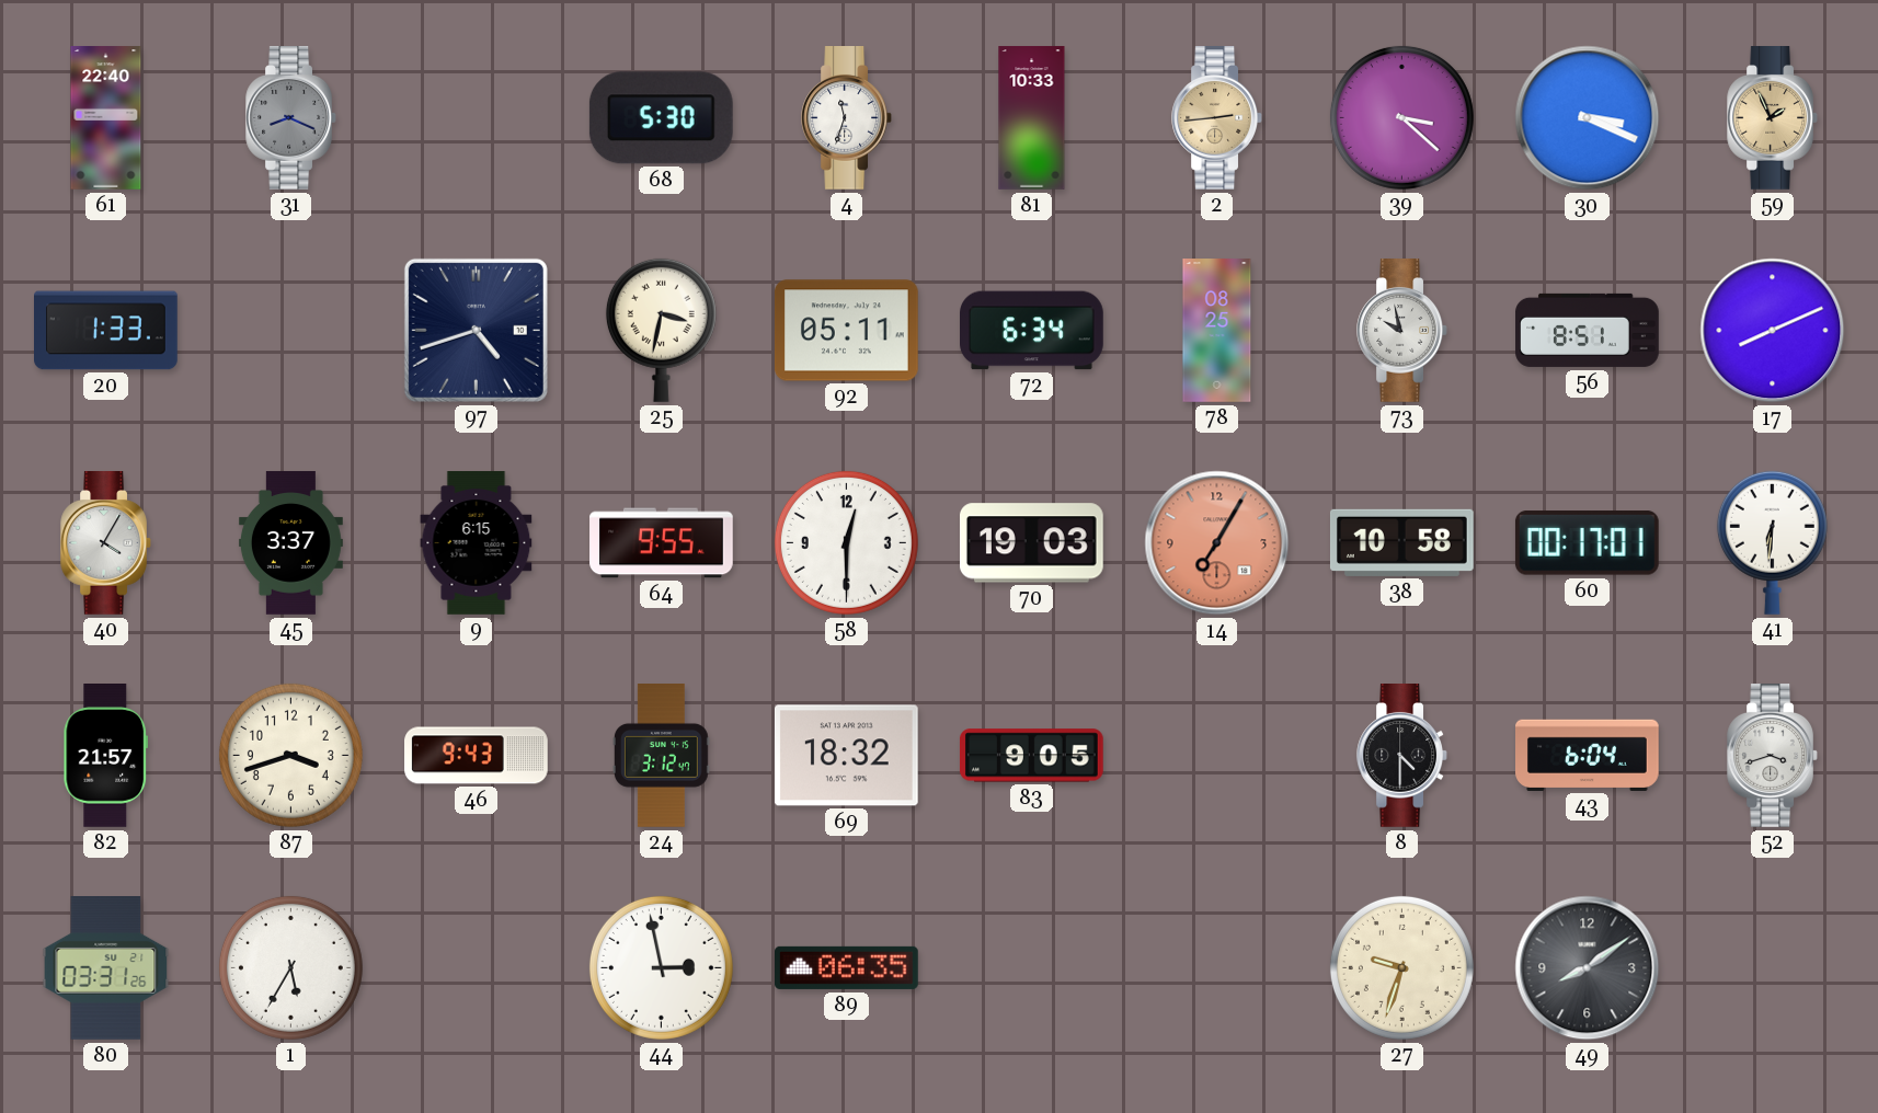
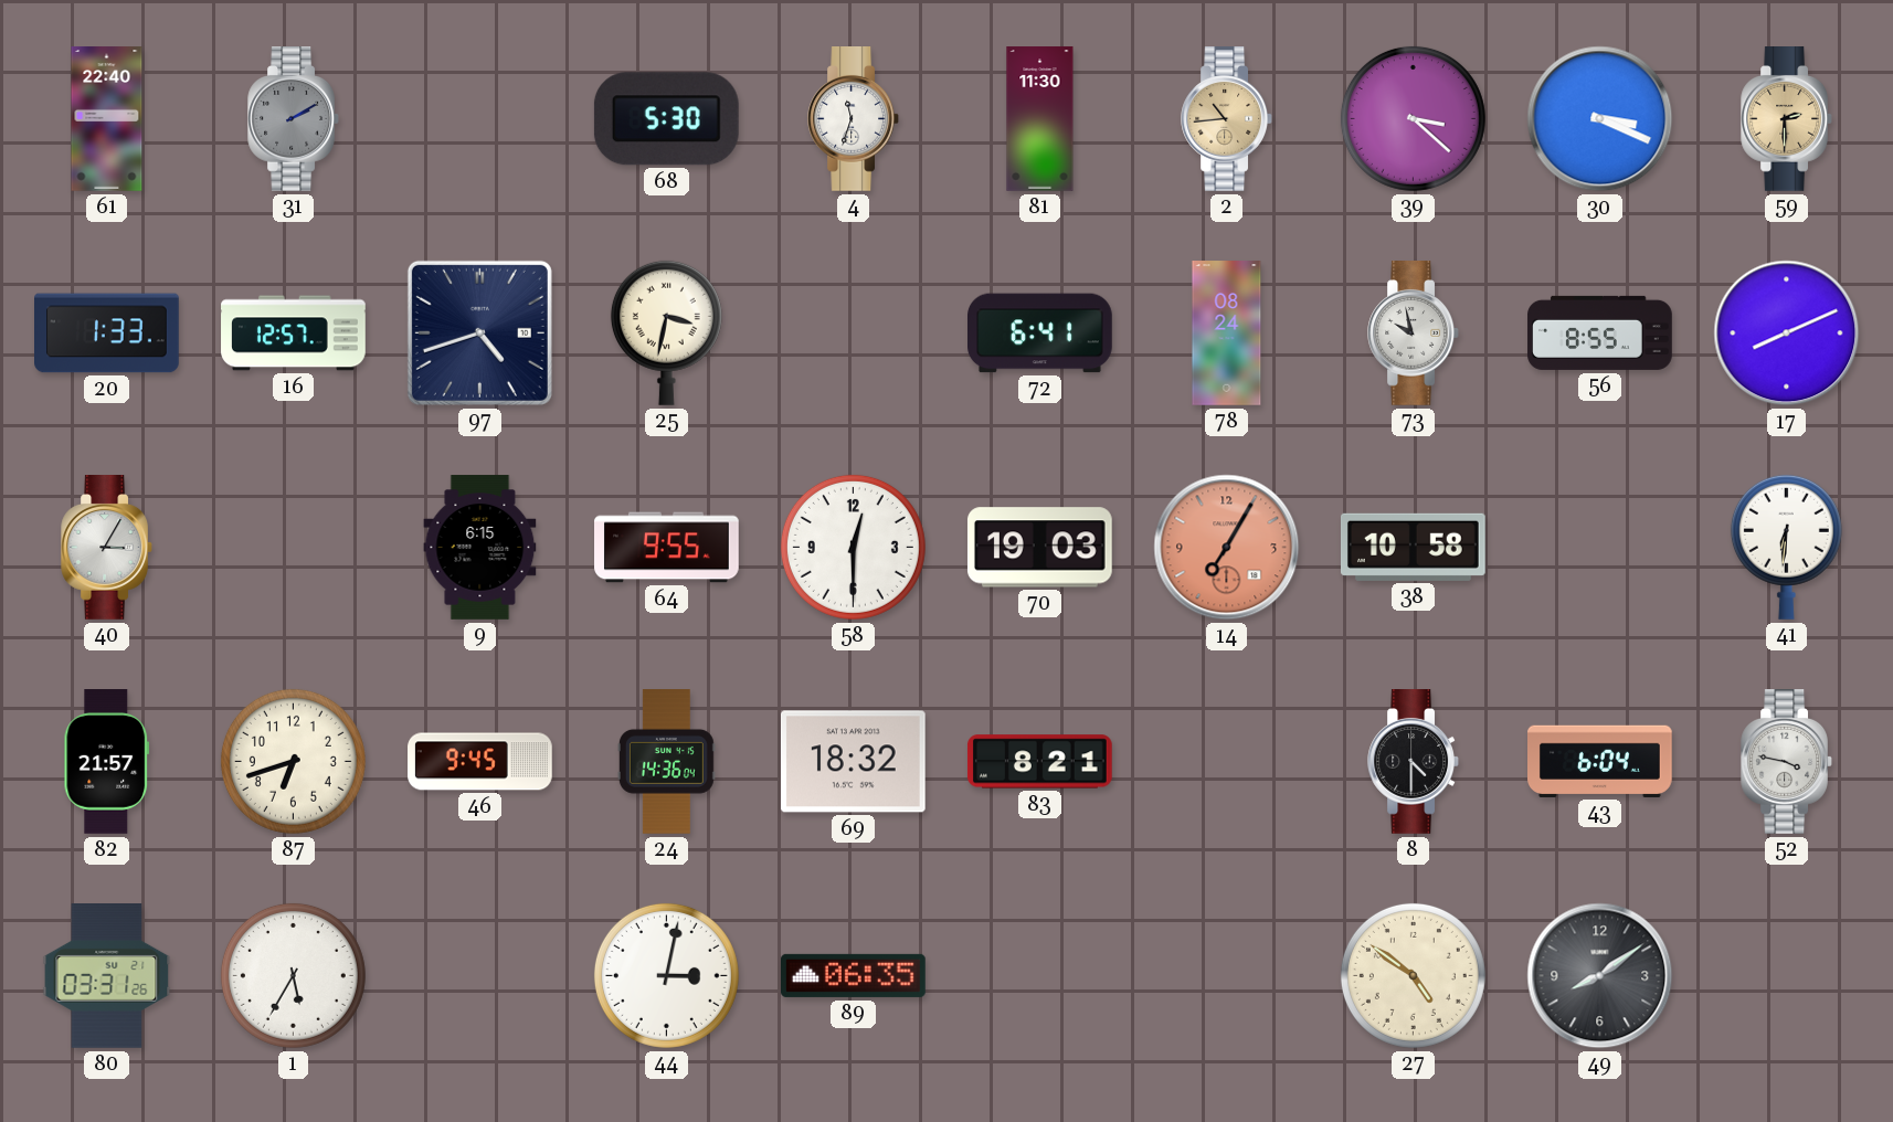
31: 8:19 -> 2:10
81: 10:33 -> 11:30
2: 2:44 -> 10:44
59: 1:56 -> 2:30
16: none -> 12:57
92: 05:11 -> none
72: 6:34 -> 6:41
78: 08:25 -> 08:24
56: 8:51 -> 8:55
40: 4:05 -> 3:05
45: 3:37 -> none
60: 00:17 -> none
87: 3:42 -> 6:42
46: 9:43 -> 9:45
24: 3:12 -> 14:36
83: 9:05 -> 8:21
52: 3:42 -> 3:47
44: 2:58 -> 3:02
27: 9:33 -> 4:51
